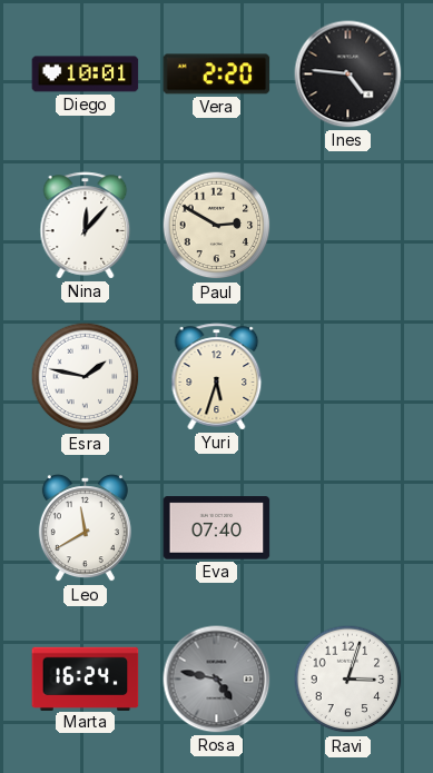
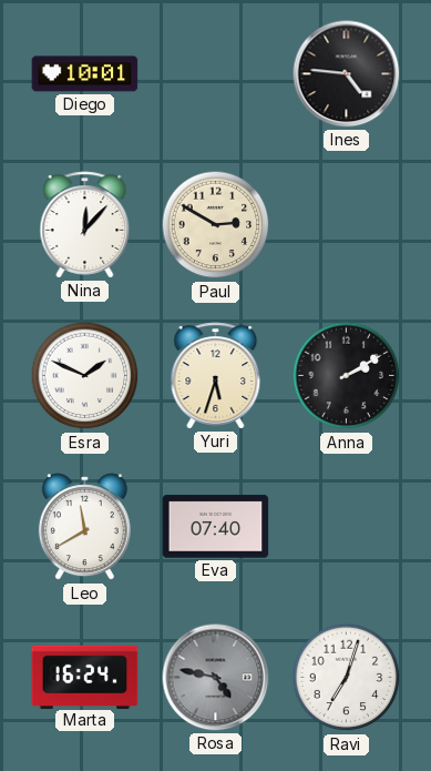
Vera: 2:20 -> none
Esra: 1:47 -> 1:49
Anna: none -> 2:10
Ravi: 3:03 -> 7:03
